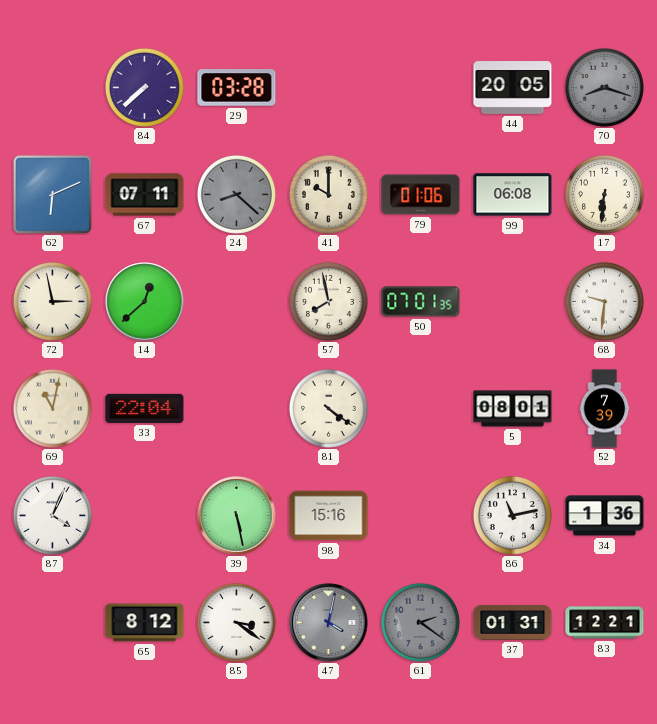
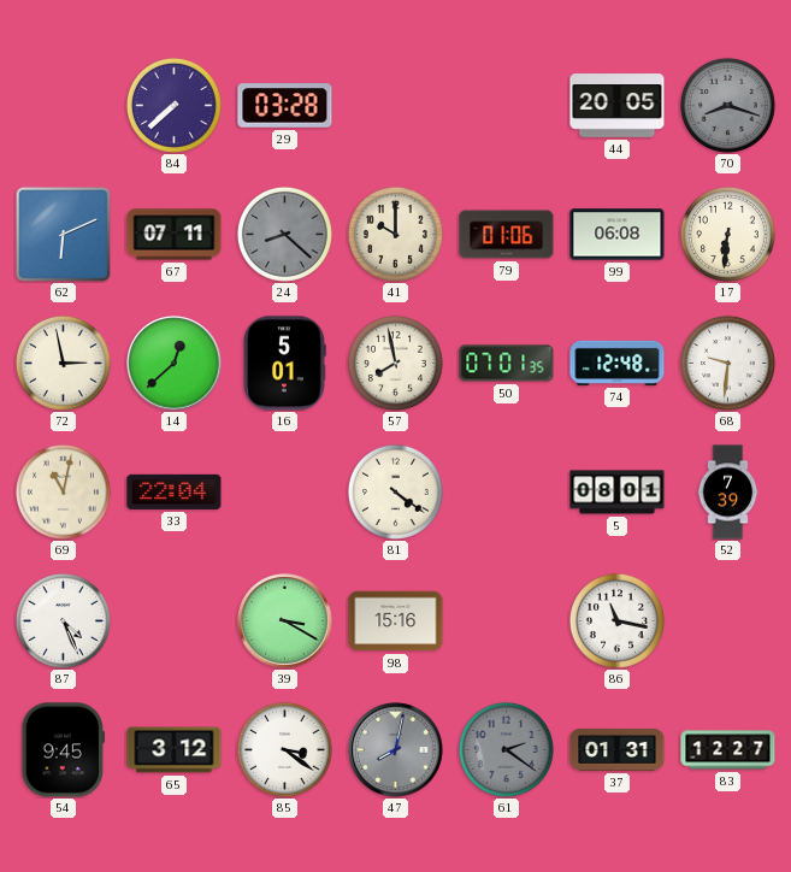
16: none -> 5:01
74: none -> 12:48
87: 4:04 -> 4:26
39: 5:28 -> 3:20
86: 11:13 -> 11:17
34: 1:36 -> none
54: none -> 9:45
65: 8:12 -> 3:12
47: 4:02 -> 8:02
83: 12:21 -> 12:27
